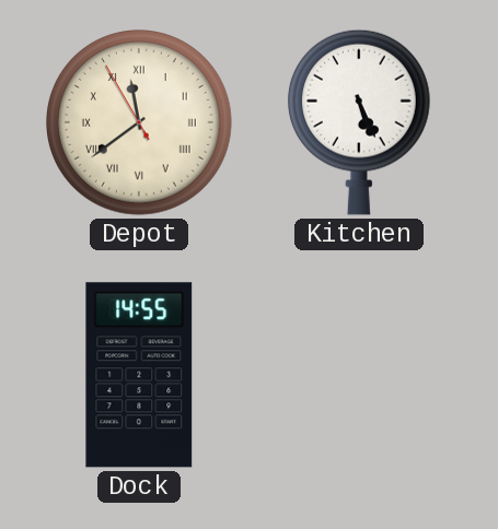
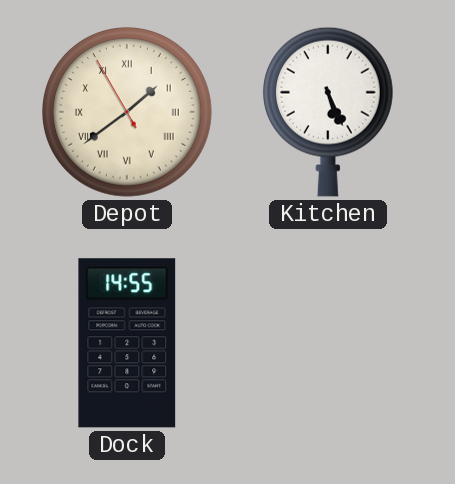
Depot: 11:38 -> 1:38
